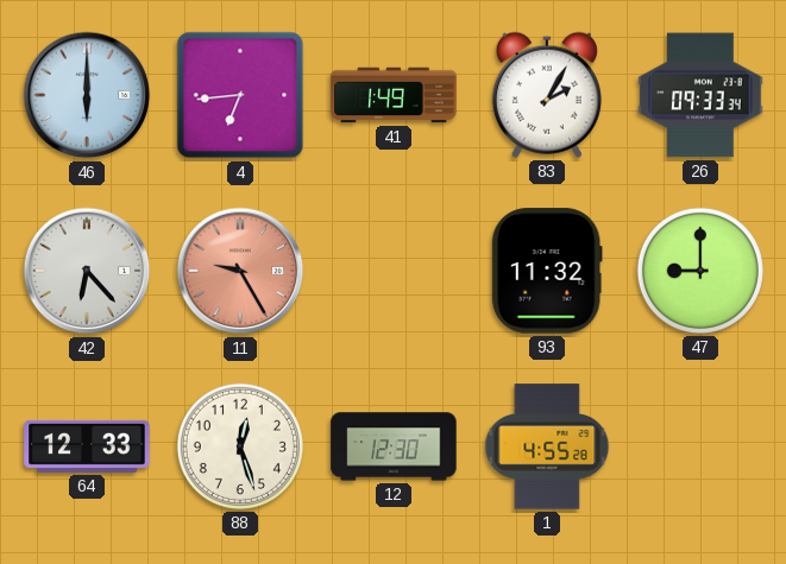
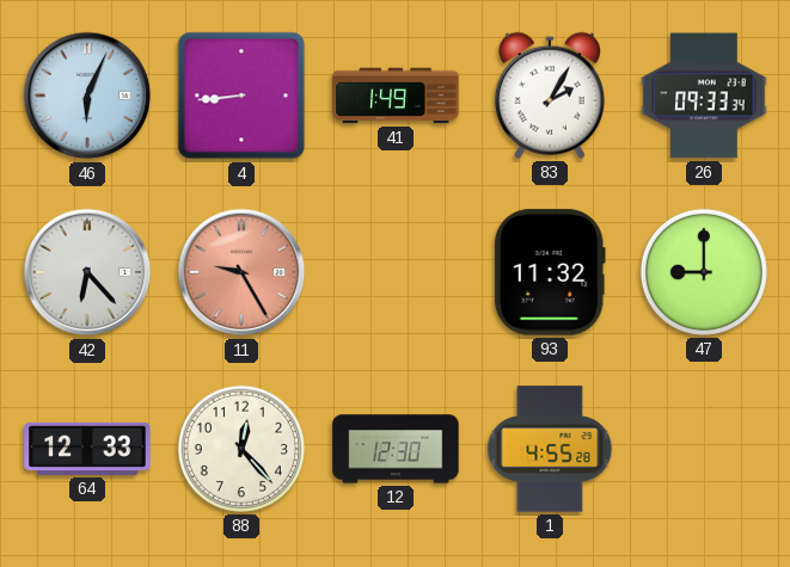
46: 6:00 -> 6:04
4: 6:44 -> 8:44
88: 12:27 -> 12:23
